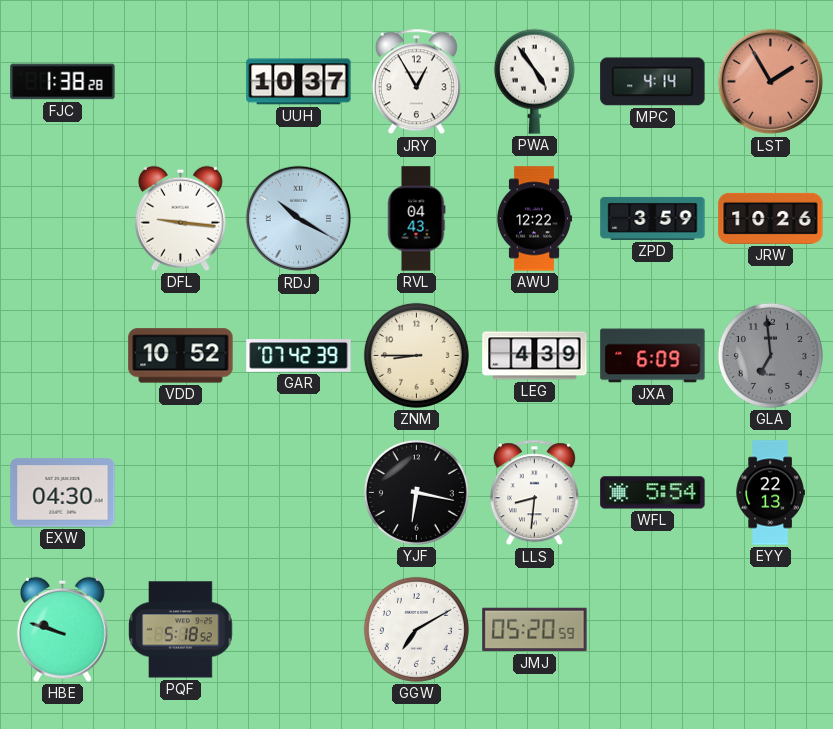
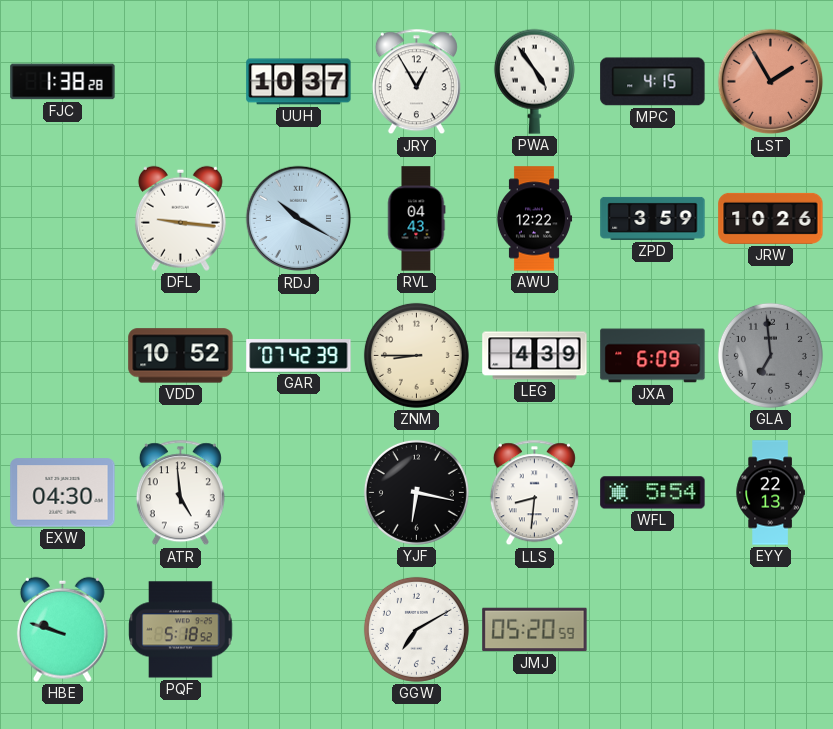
MPC: 4:14 -> 4:15
ATR: none -> 4:59
